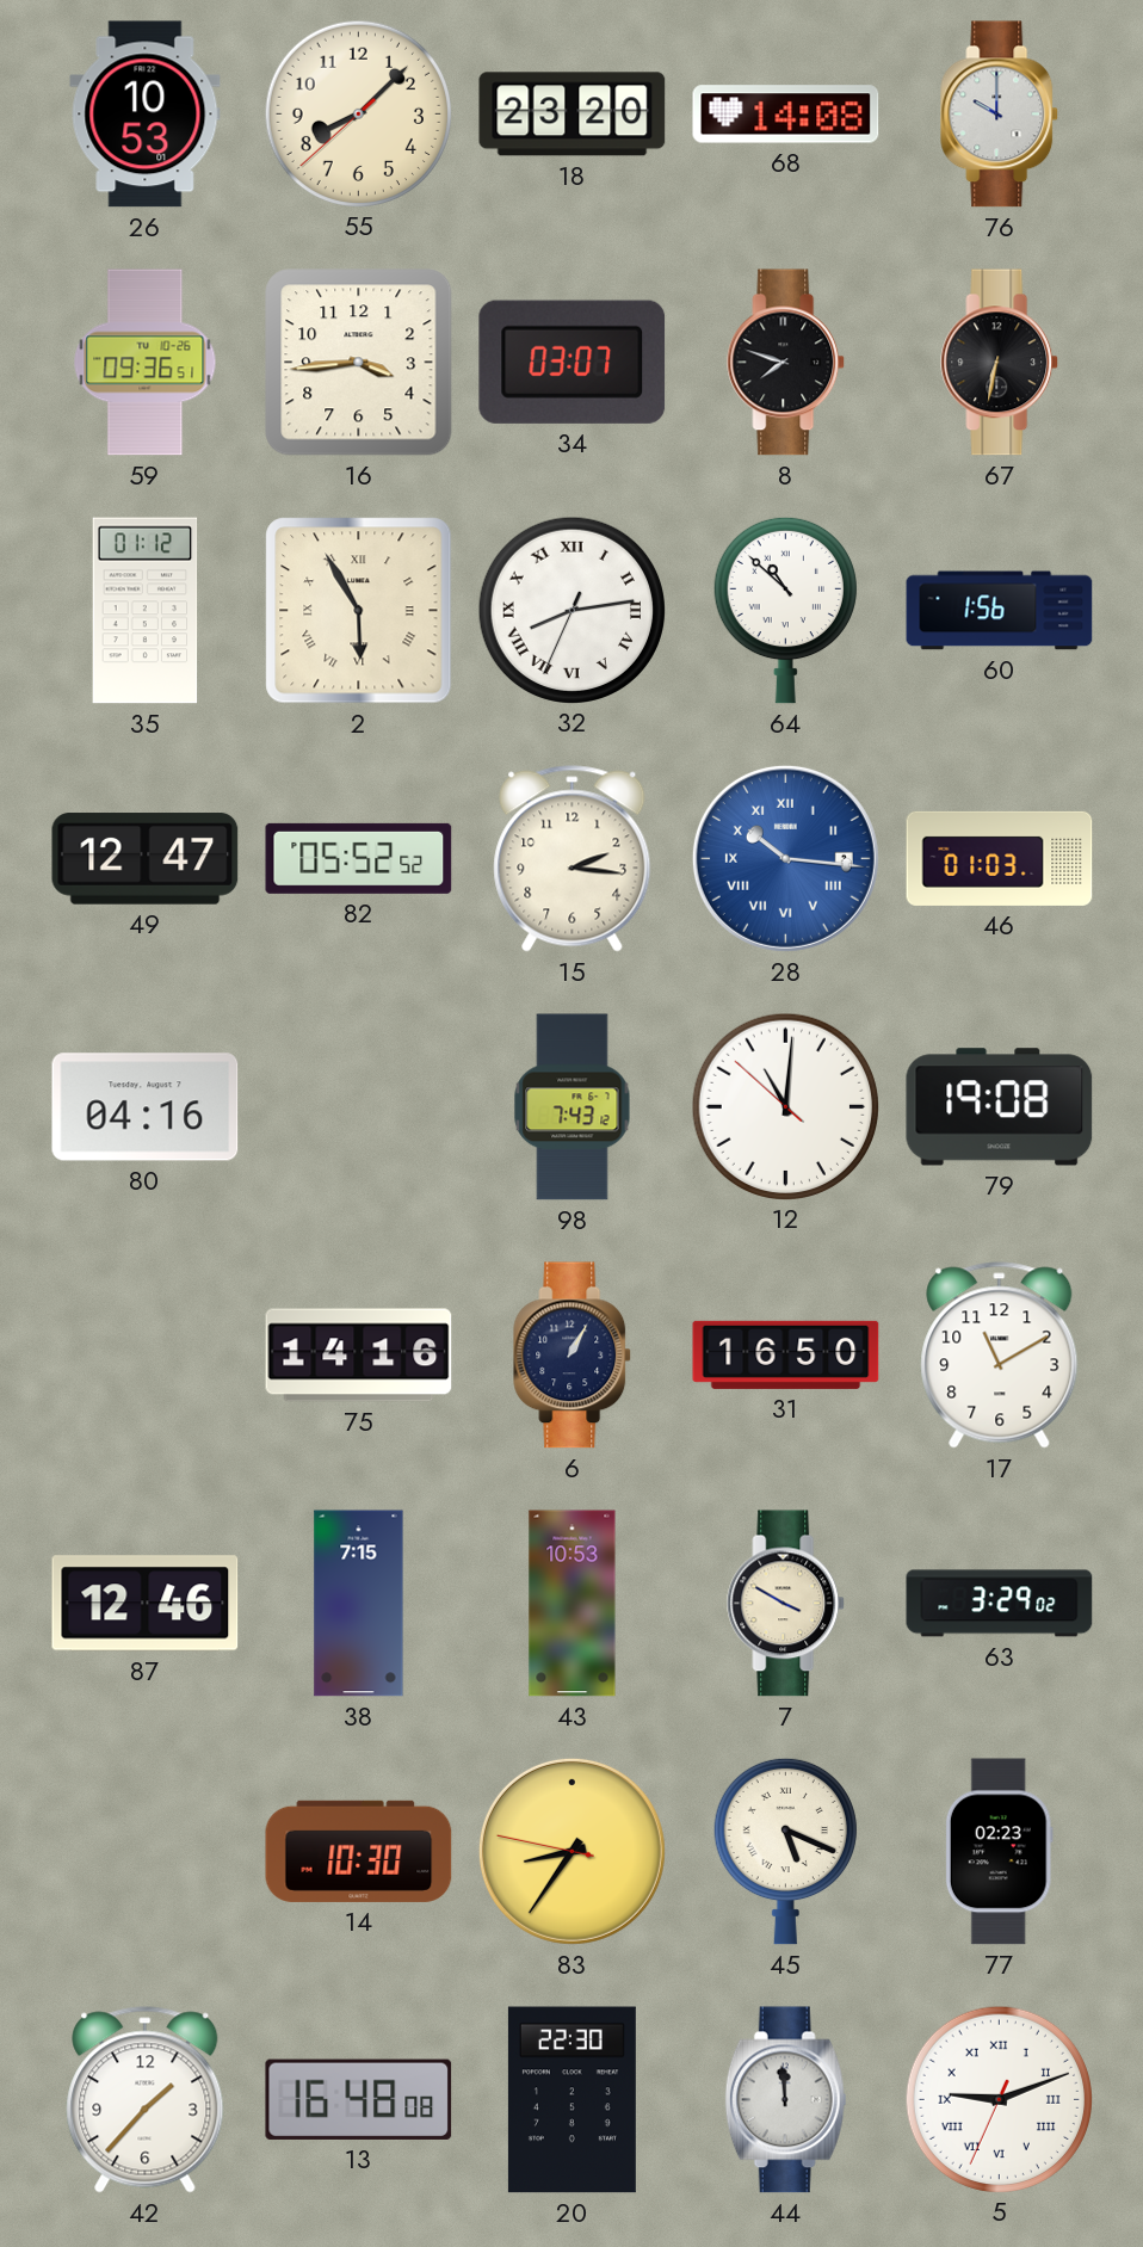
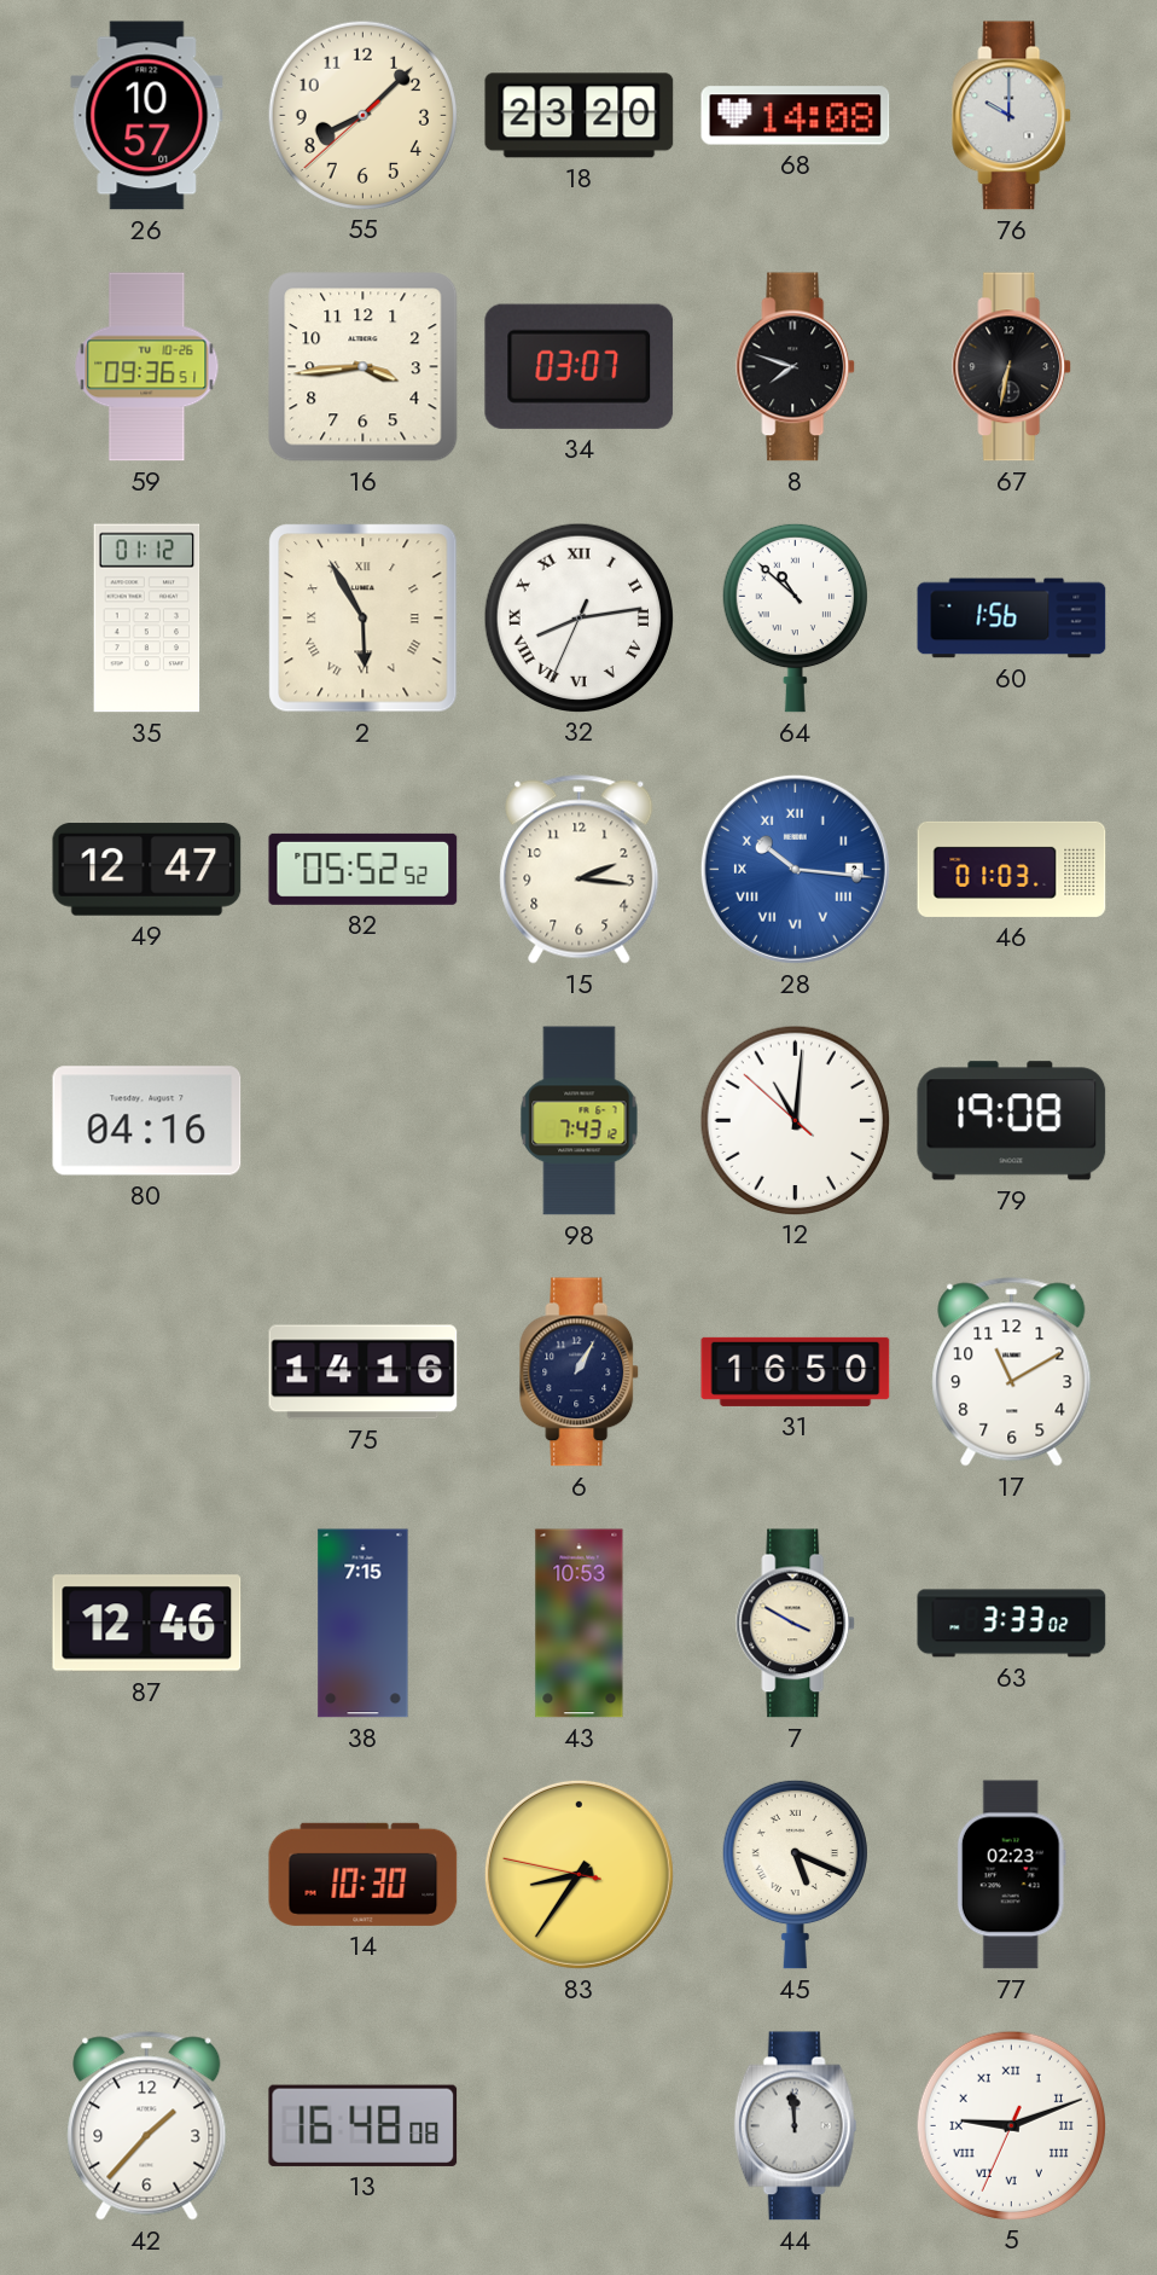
26: 10:53 -> 10:57
63: 3:29 -> 3:33
20: 22:30 -> none
